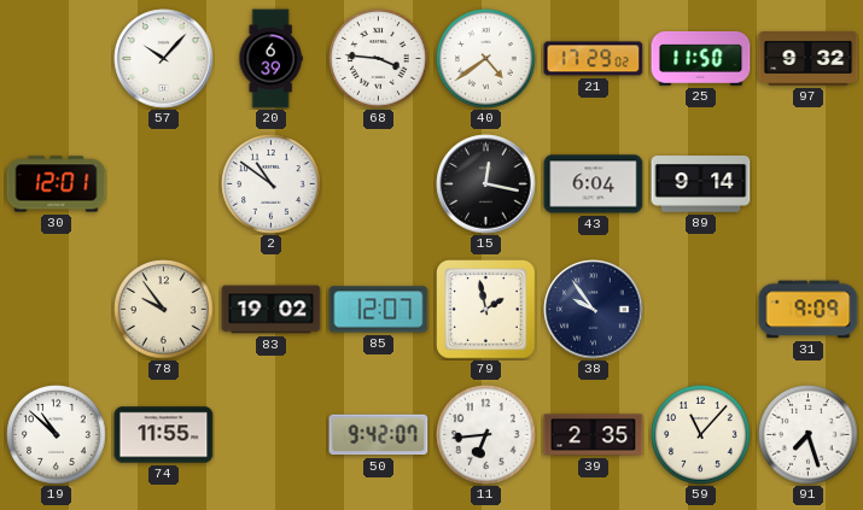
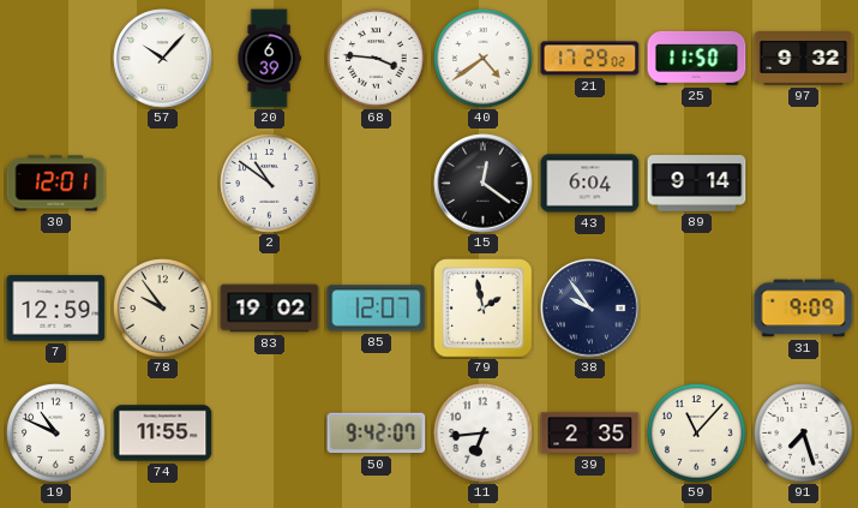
15: 12:17 -> 12:21
7: none -> 12:59
19: 10:52 -> 10:49
